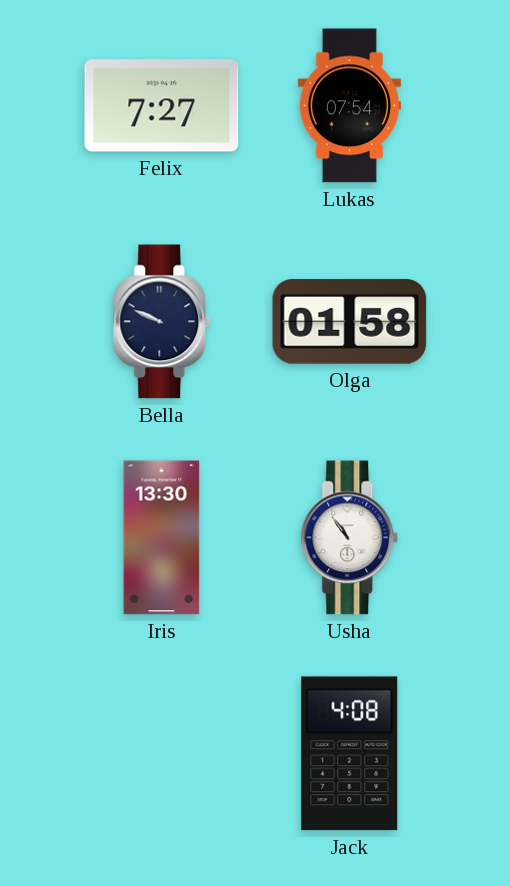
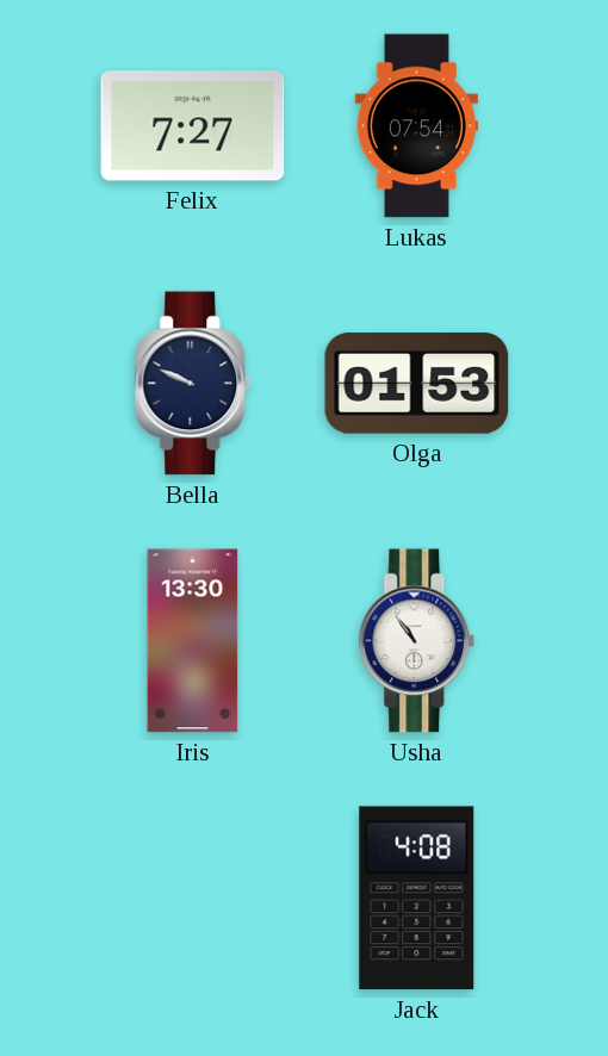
Olga: 01:58 -> 01:53
